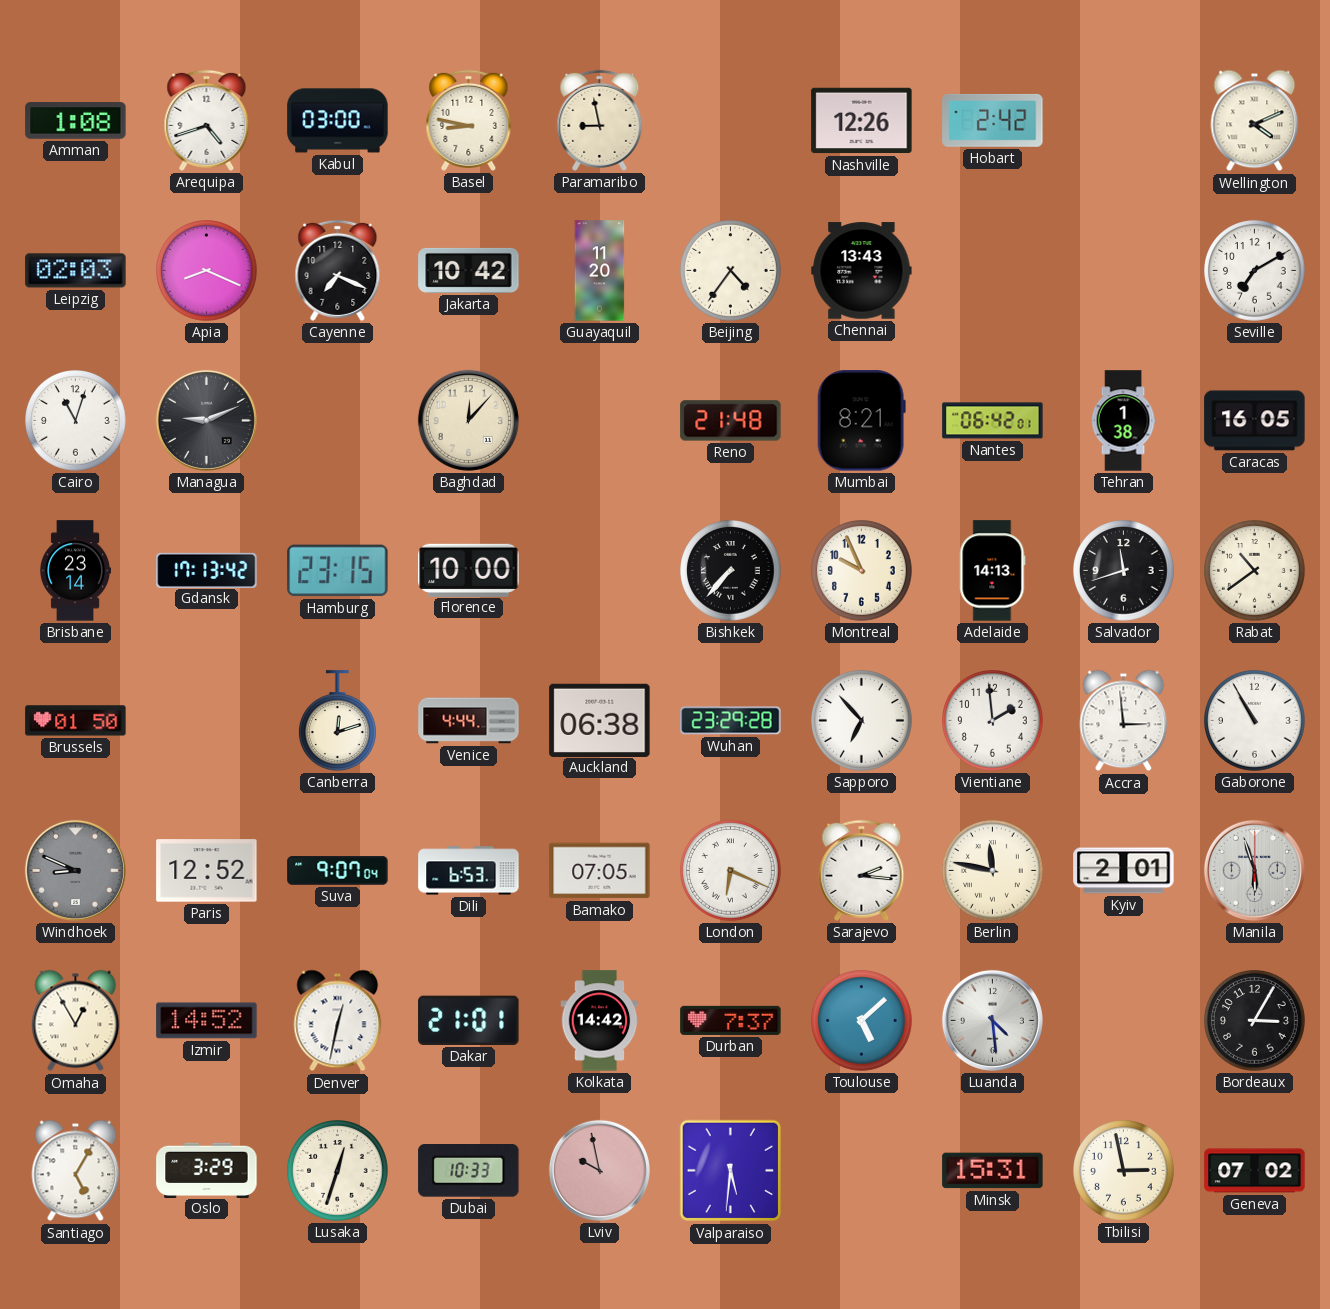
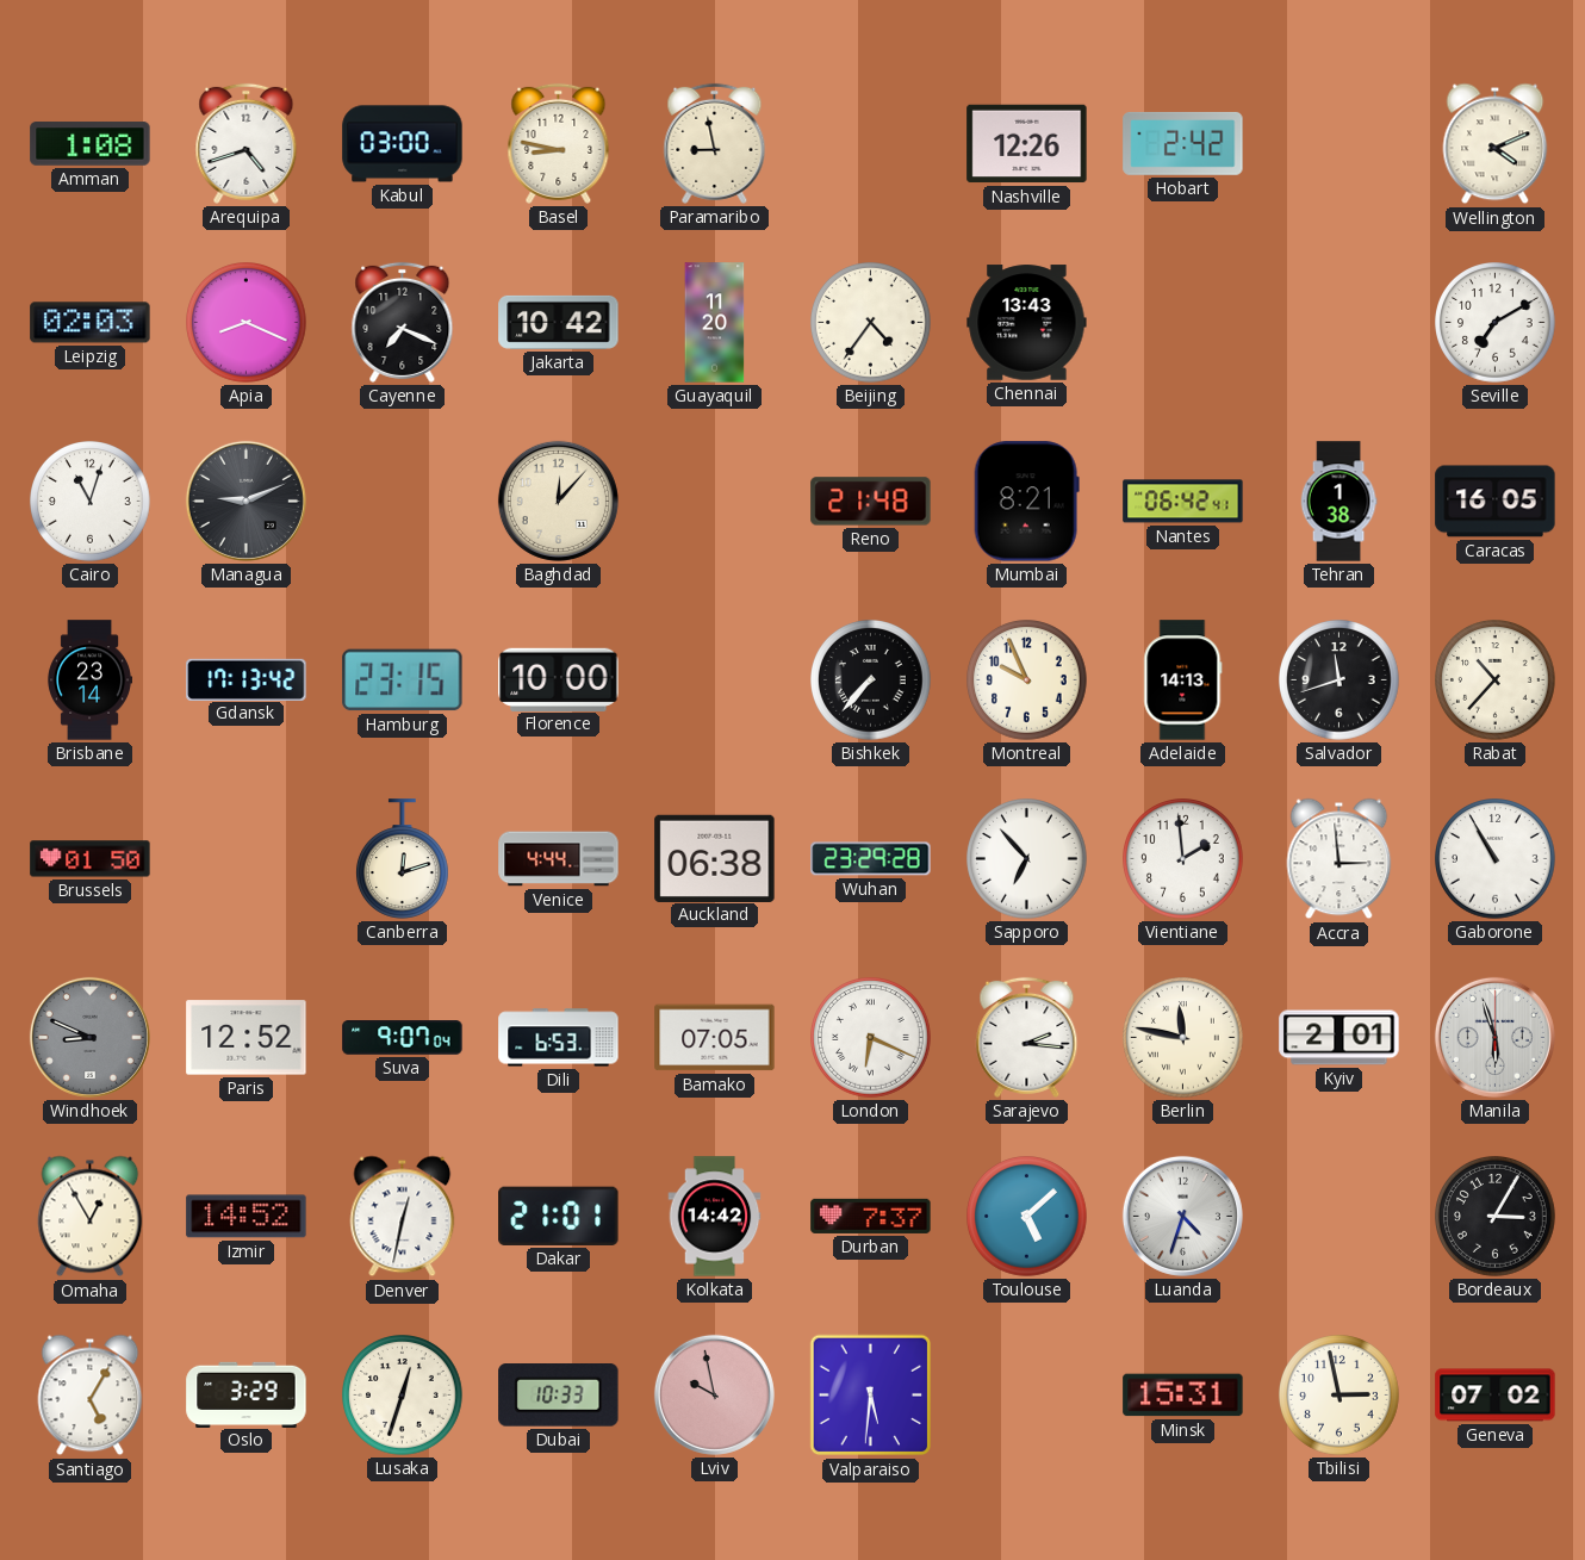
Nantes: 06:42:01 -> 06:42:41
Rabat: 10:39 -> 10:37
Luanda: 4:29 -> 4:33
